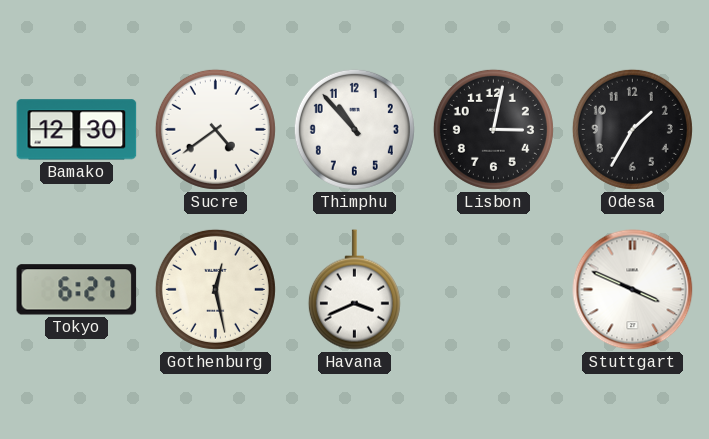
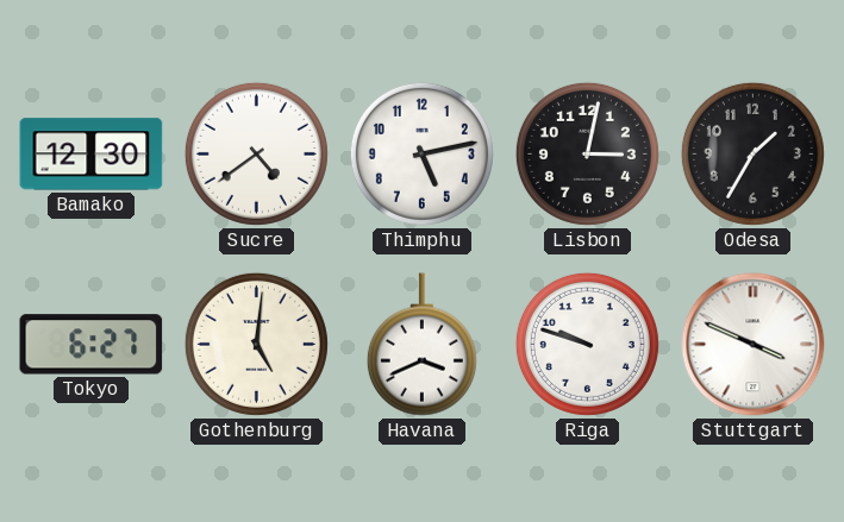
Thimphu: 10:53 -> 5:13
Gothenburg: 12:28 -> 5:01
Riga: none -> 9:48
